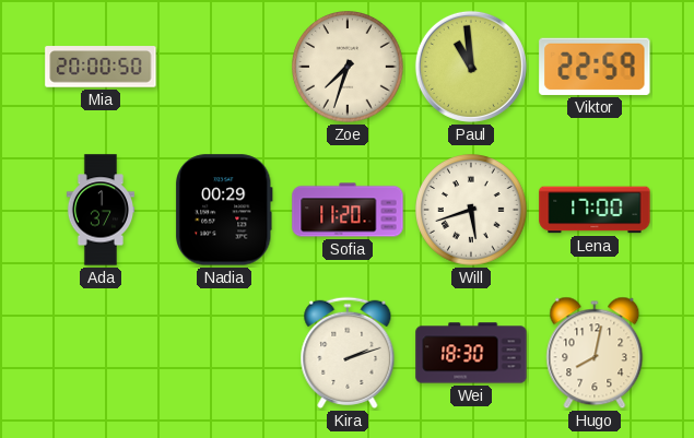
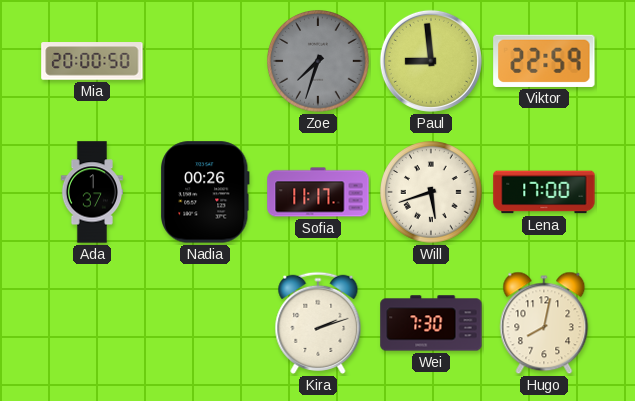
Zoe dial: cream -> grey
Paul: 10:59 -> 8:59
Nadia: 00:29 -> 00:26
Sofia: 11:20 -> 11:17
Wei: 18:30 -> 7:30
